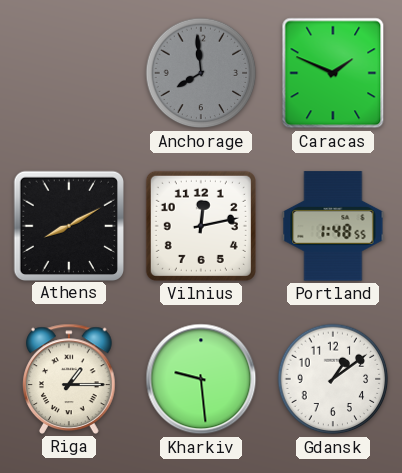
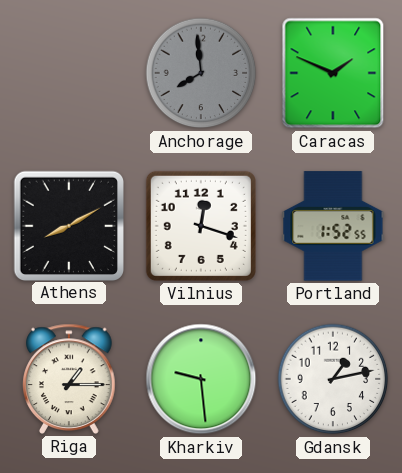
Vilnius: 12:13 -> 12:18
Portland: 1:48 -> 1:52
Gdansk: 1:09 -> 1:13
